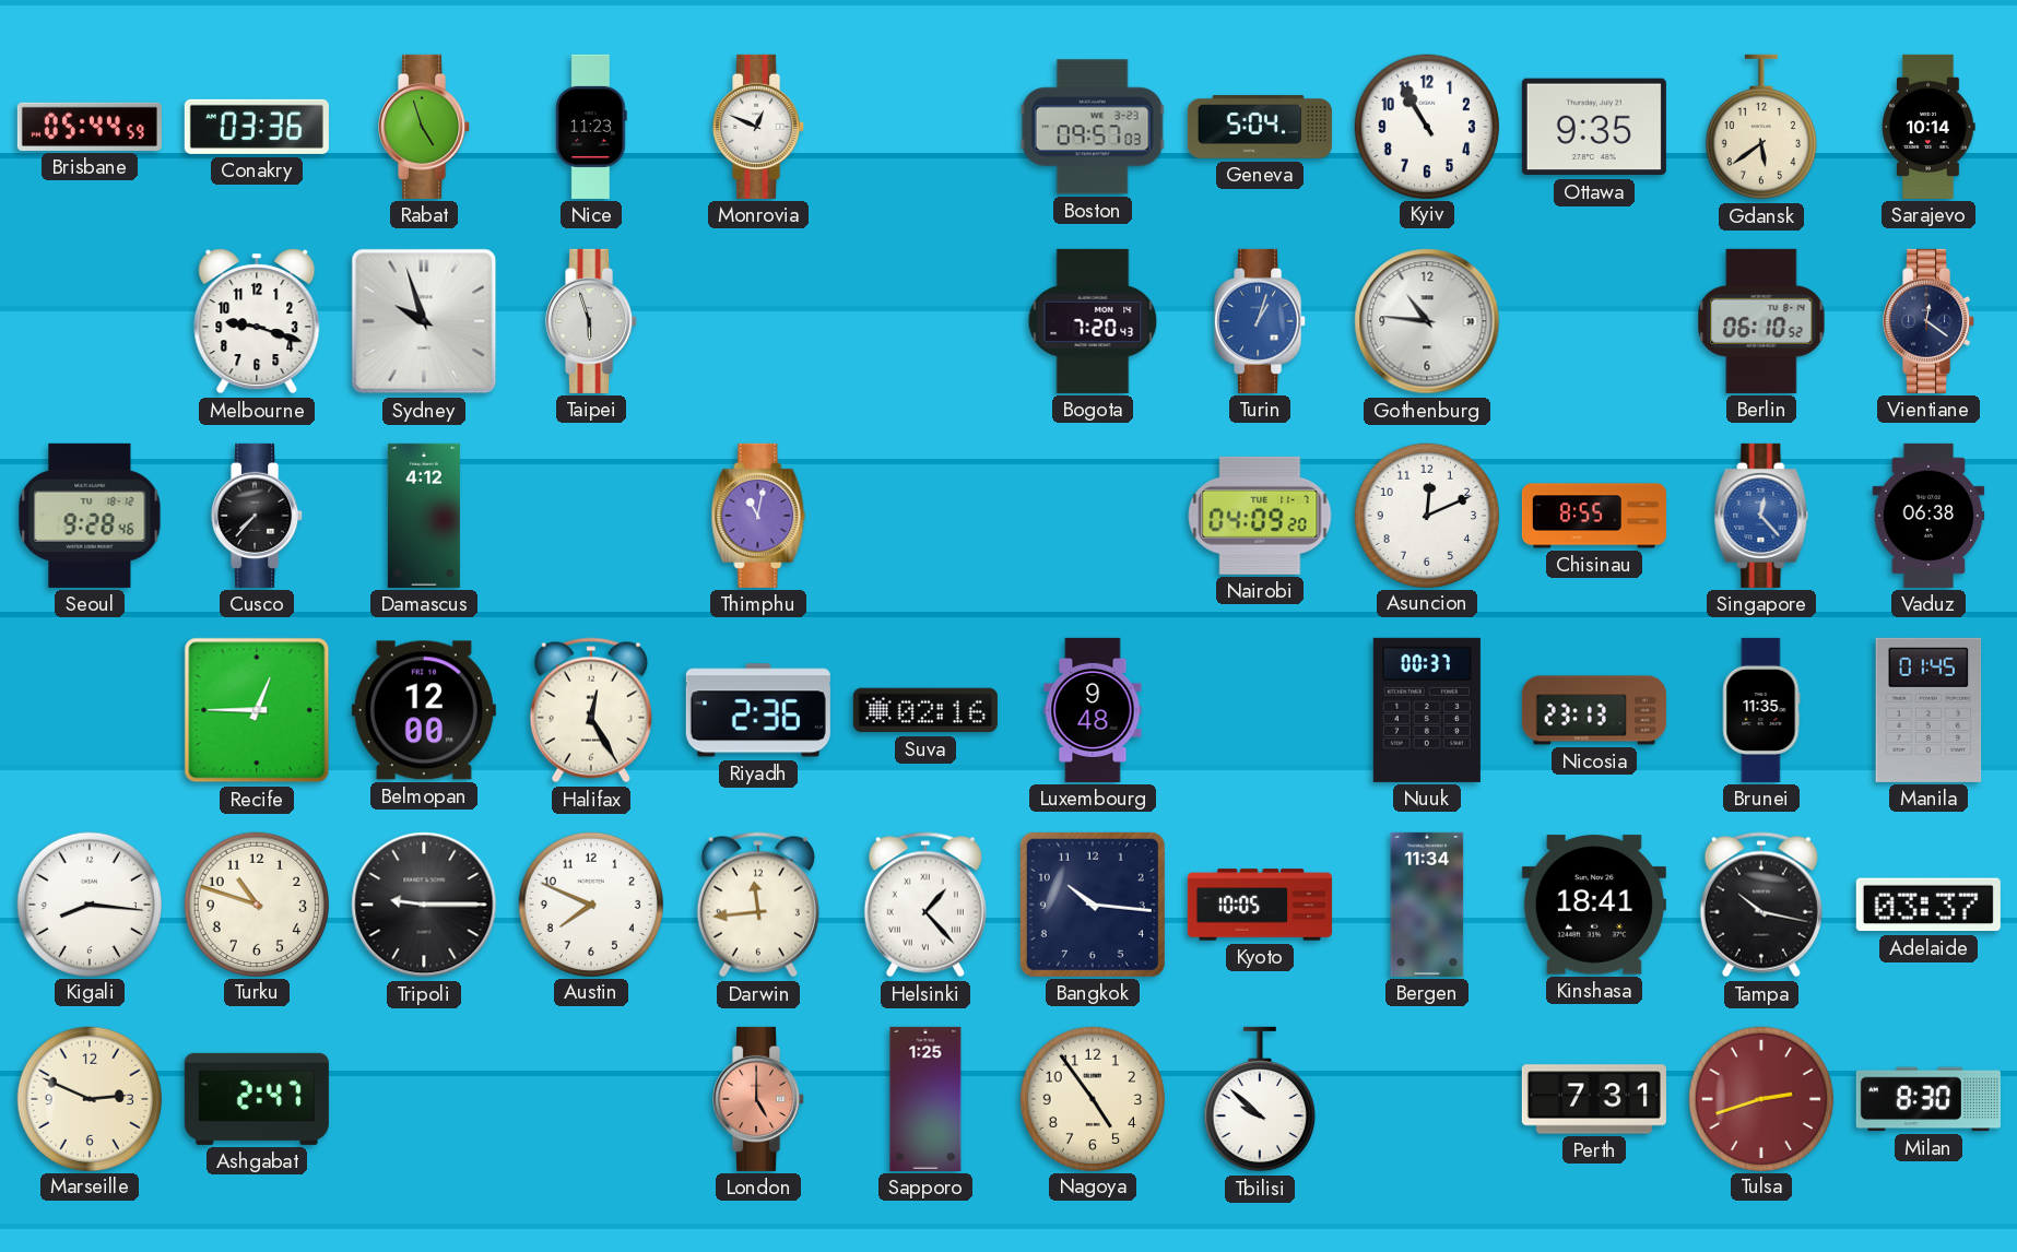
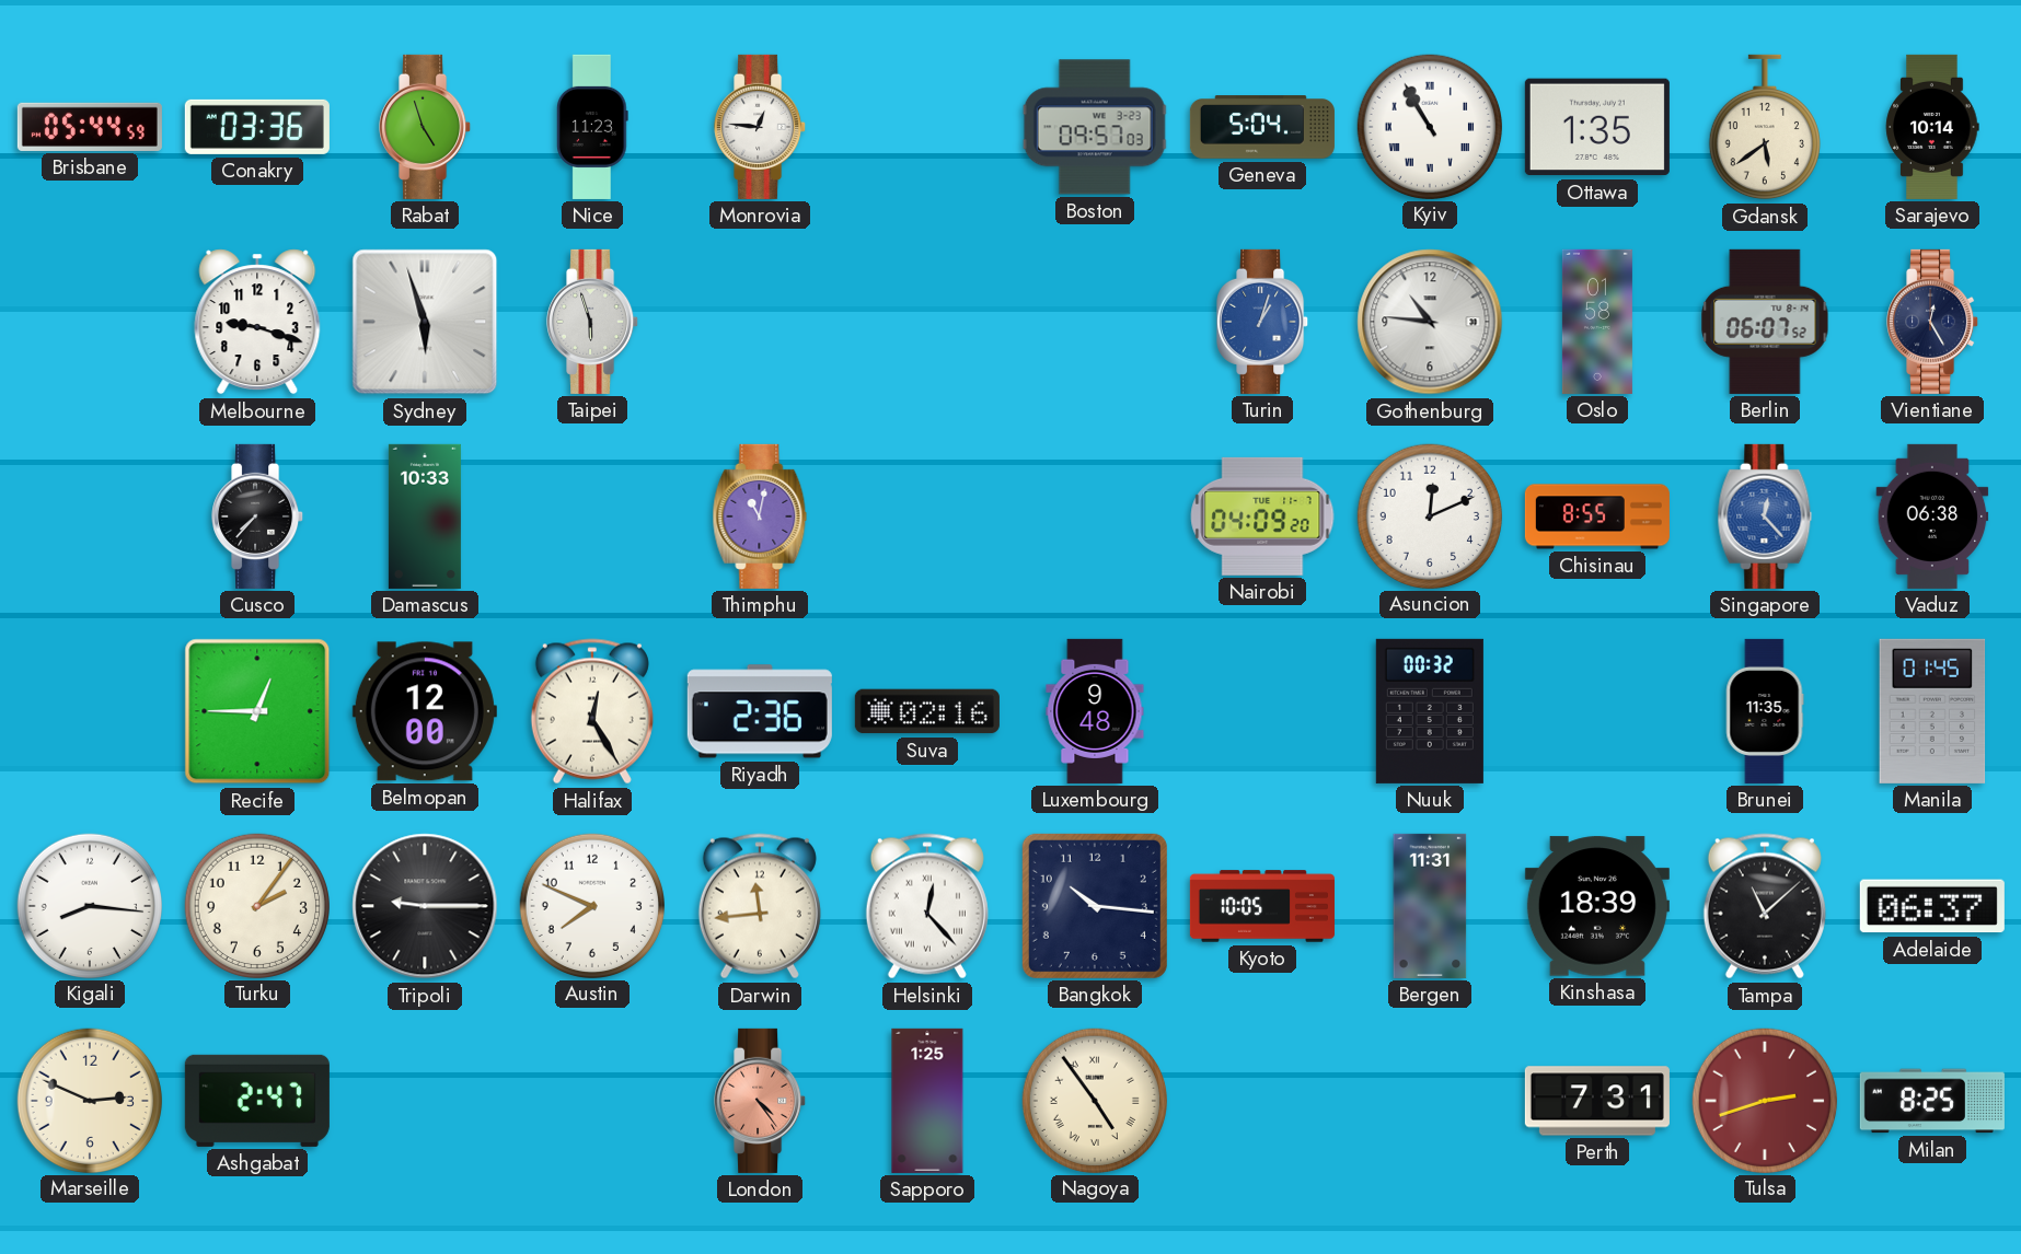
Monrovia: 12:49 -> 12:46
Kyiv numerals: Arabic -> Roman
Ottawa: 9:35 -> 1:35
Sydney: 9:57 -> 5:57
Bogota: 7:20 -> none
Oslo: none -> 01:58
Berlin: 06:10 -> 06:07
Vientiane: 12:21 -> 12:25
Seoul: 9:28 -> none
Damascus: 4:12 -> 10:33
Nuuk: 00:37 -> 00:32
Nicosia: 23:13 -> none
Turku: 10:48 -> 2:06
Helsinki: 1:23 -> 12:23
Bergen: 11:34 -> 11:31
Kinshasa: 18:41 -> 18:39
Tampa: 10:17 -> 11:08
Adelaide: 03:37 -> 06:37
London: 5:00 -> 4:24
Nagoya numerals: Arabic -> Roman
Tbilisi: 9:52 -> none
Milan: 8:30 -> 8:25
